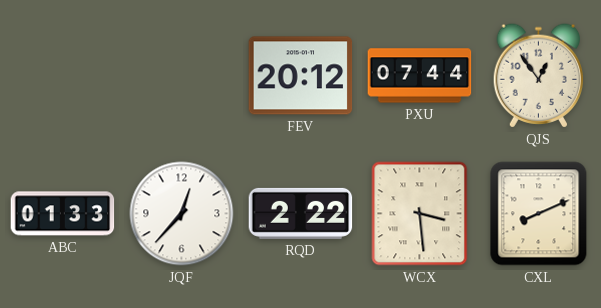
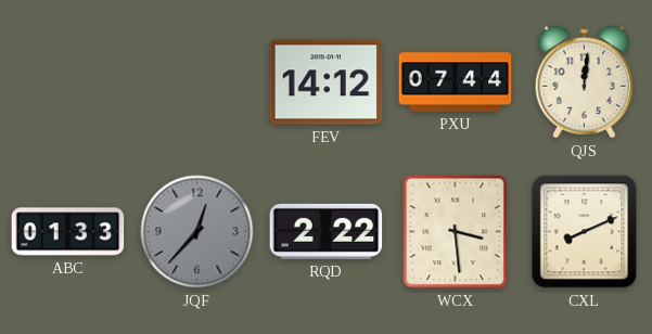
FEV: 20:12 -> 14:12
QJS: 12:54 -> 12:01
JQF dial: white -> grey
